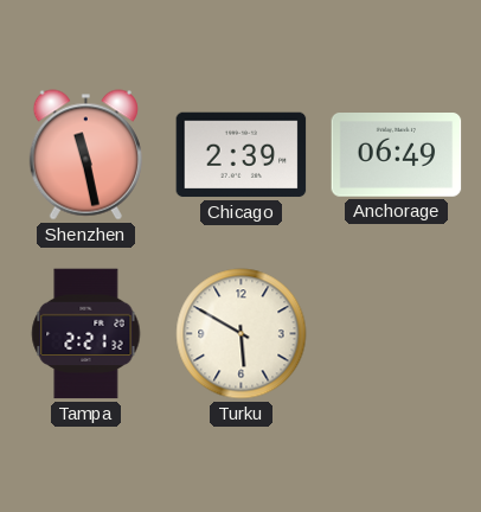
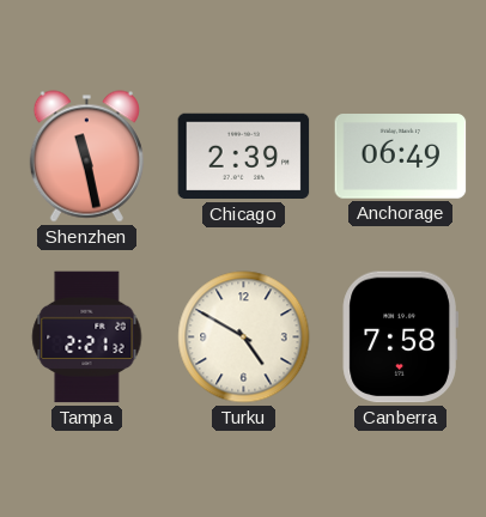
Turku: 5:50 -> 4:50
Canberra: none -> 7:58
